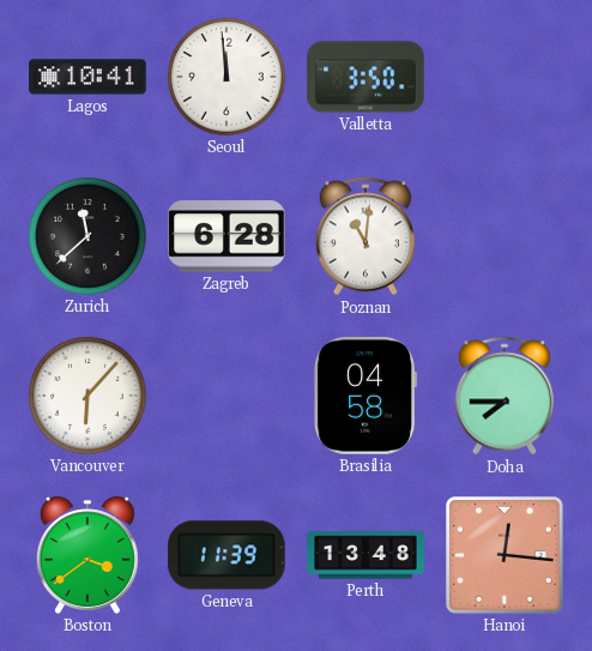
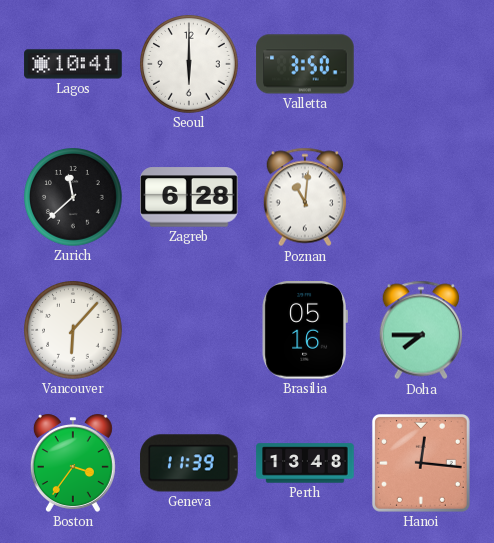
Seoul: 11:59 -> 6:00
Brasilia: 04:58 -> 05:16
Boston: 3:39 -> 3:36
